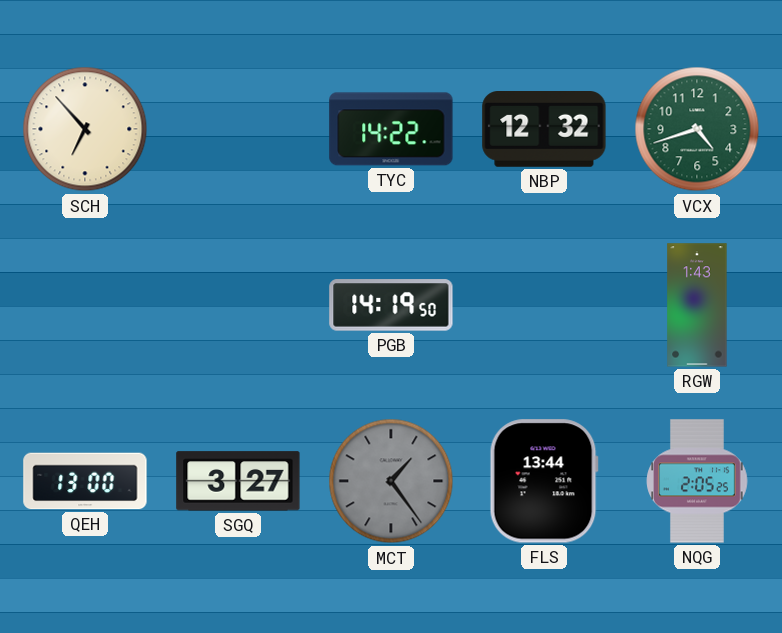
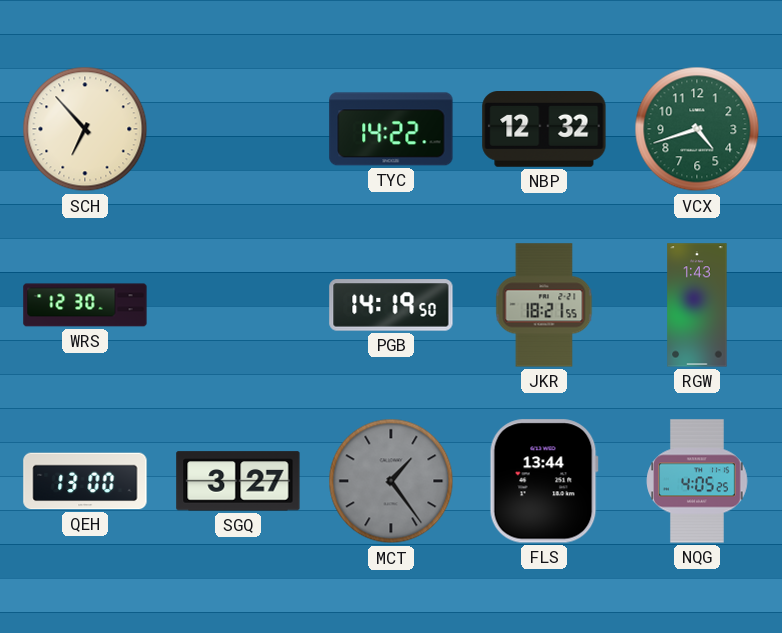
WRS: none -> 12:30
JKR: none -> 18:21
NQG: 2:05 -> 4:05
